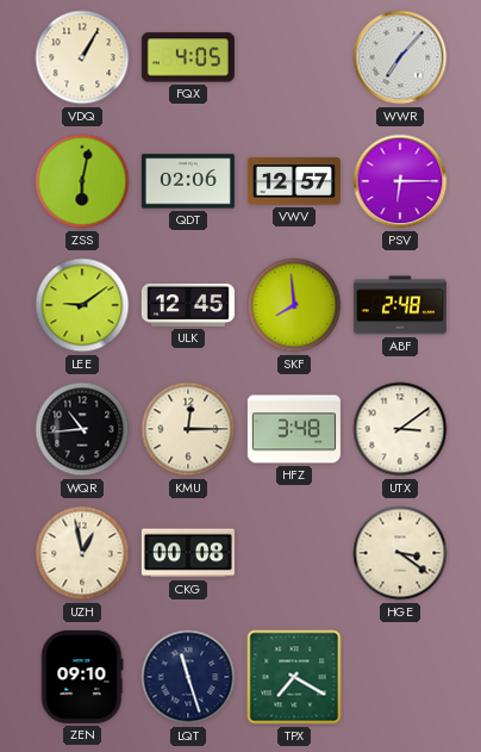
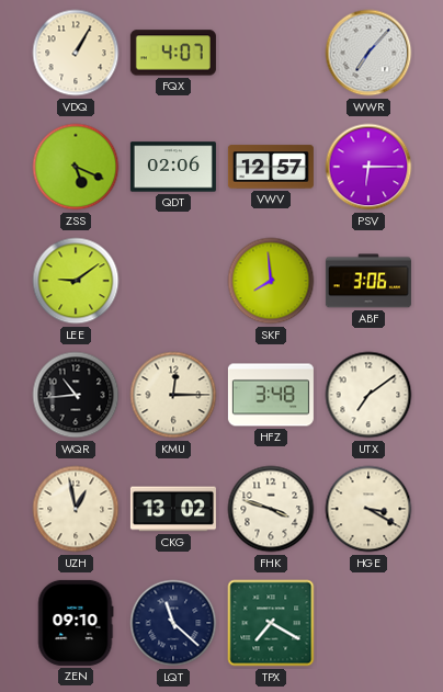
FQX: 4:05 -> 4:07
ZSS: 6:02 -> 5:19
ULK: 12:45 -> none
ABF: 2:48 -> 3:06
UTX: 3:09 -> 7:09
CKG: 00:08 -> 13:02
FHK: none -> 3:48
HGE: 3:21 -> 3:20
LQT: 11:27 -> 11:22
